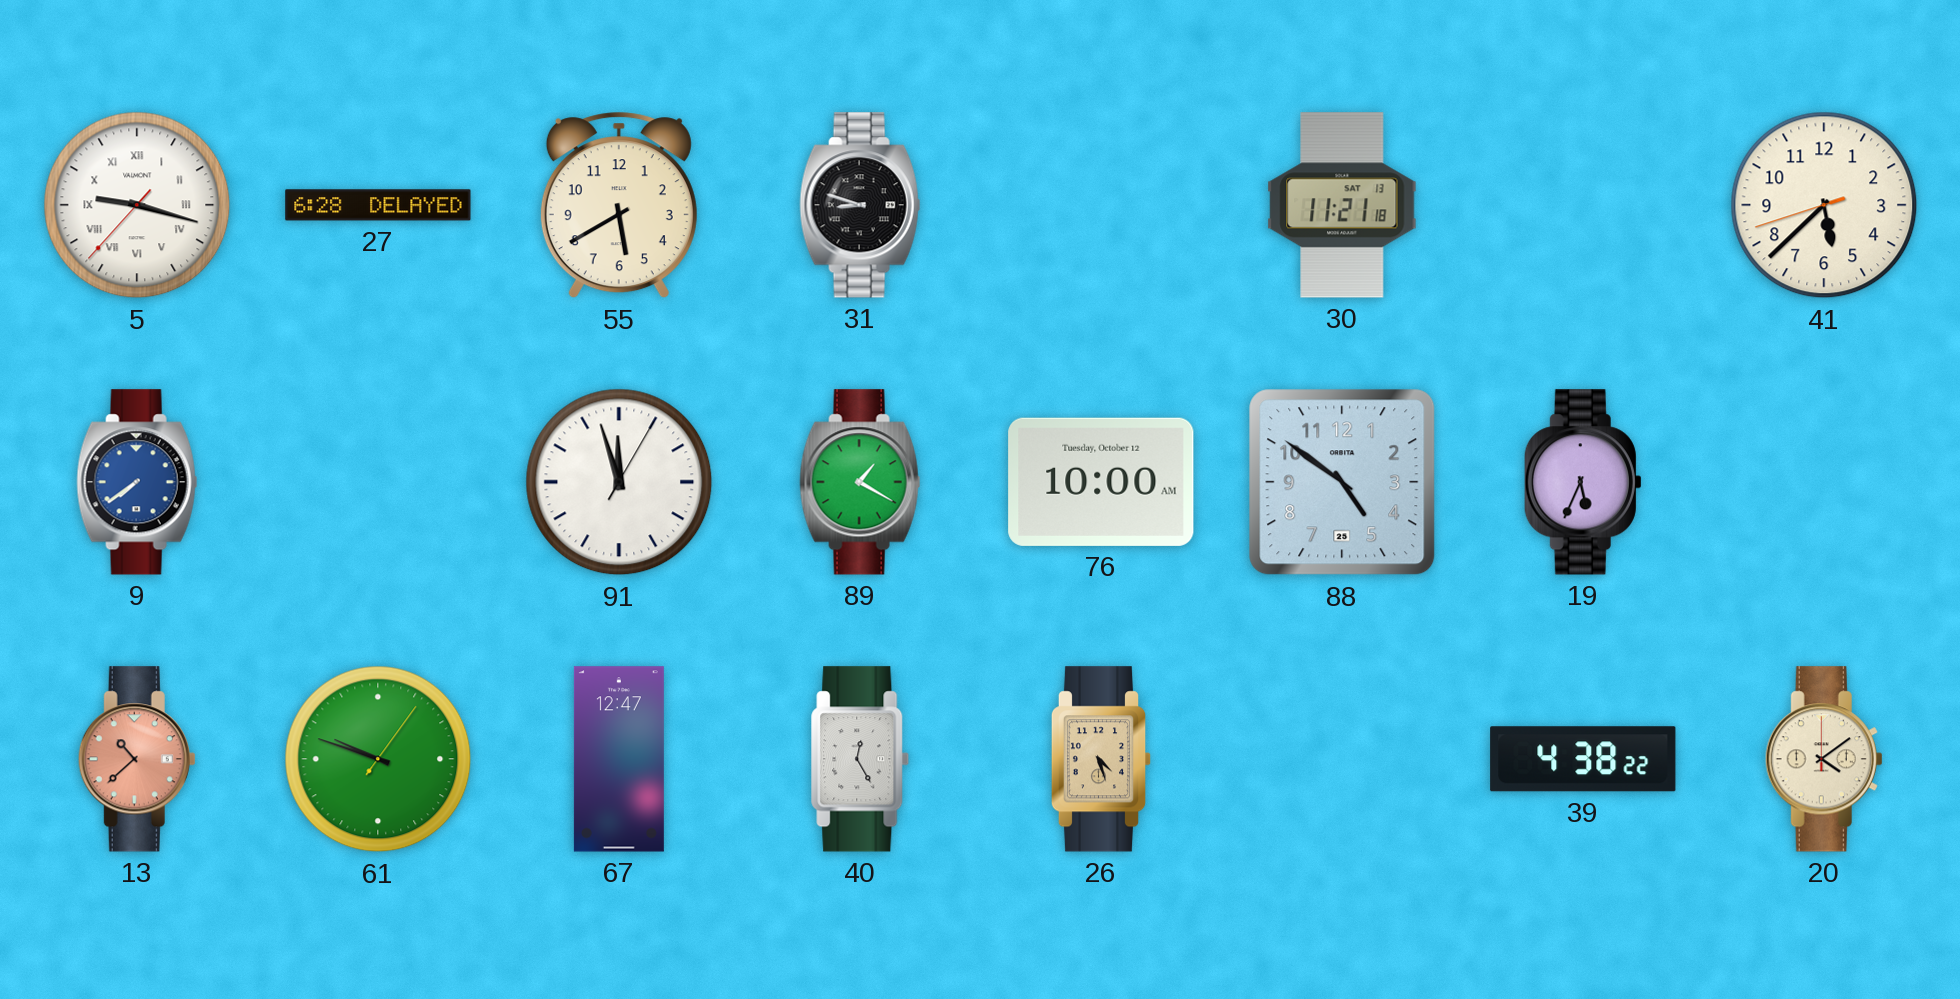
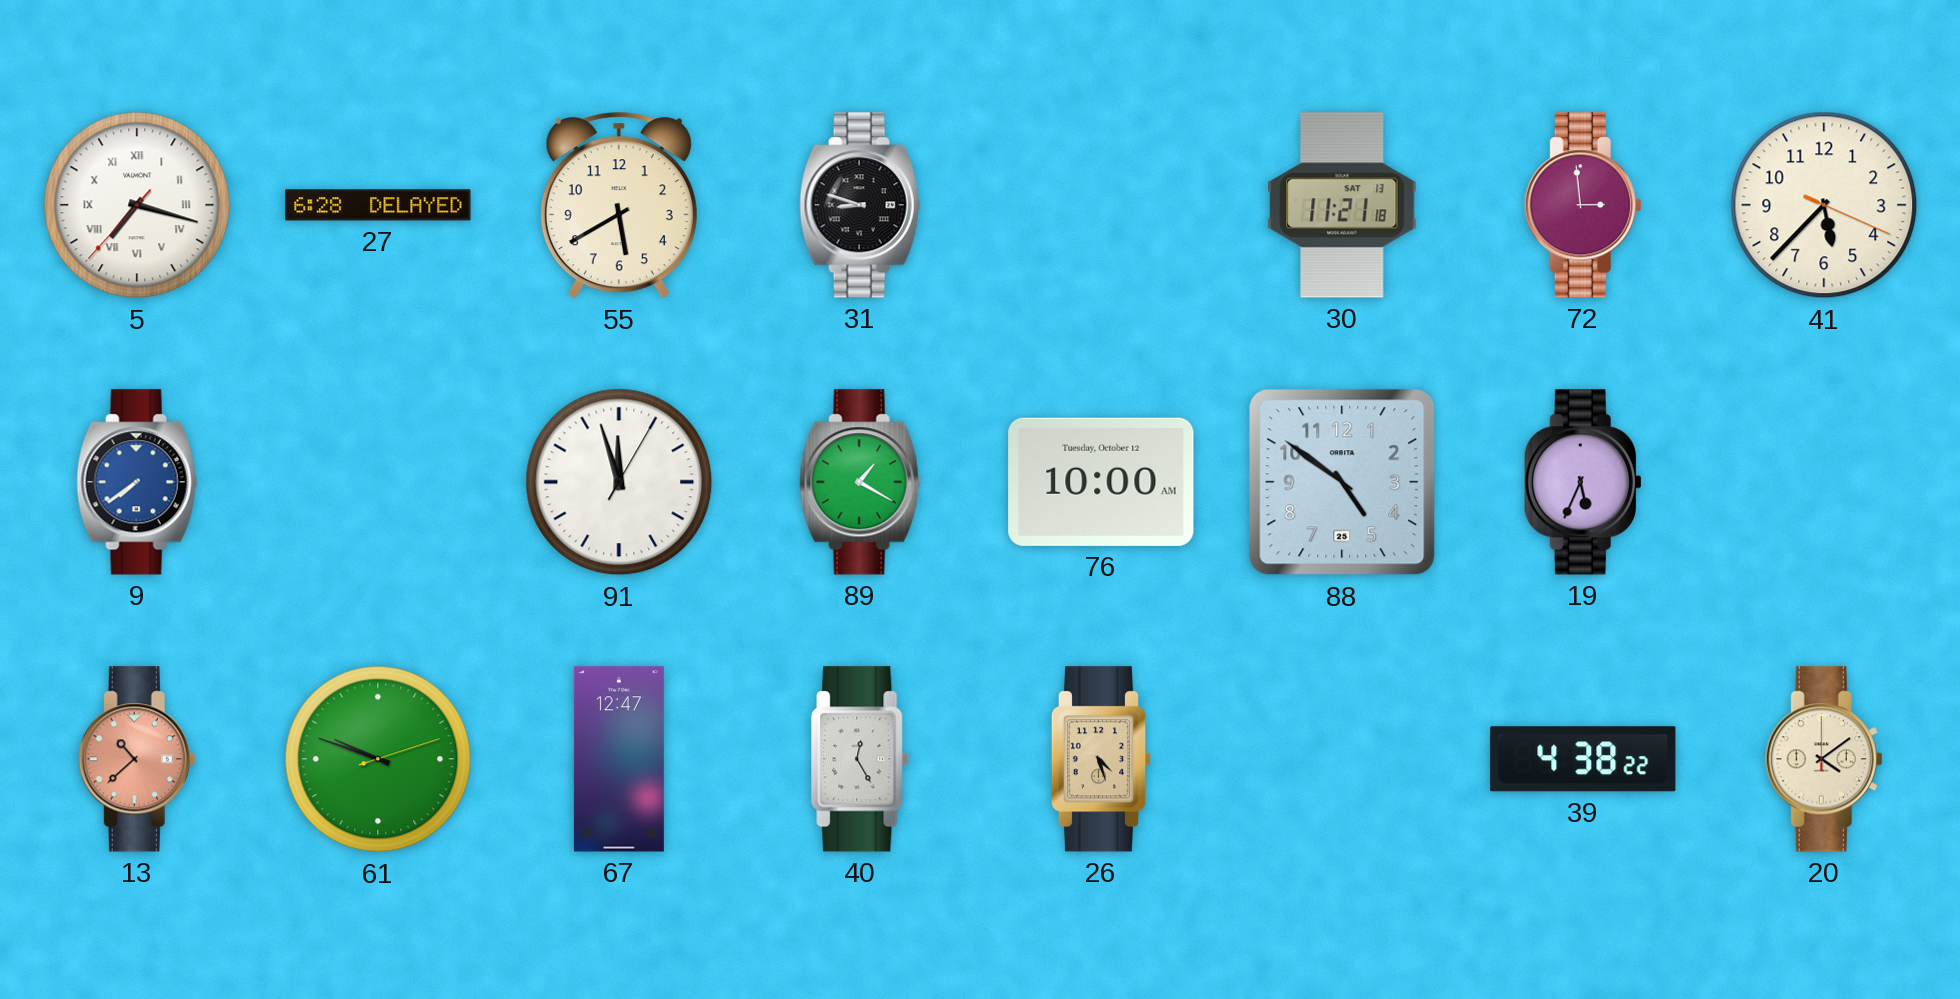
5: 9:17 -> 7:17
72: none -> 2:59
41: 5:37:42 -> 5:37:19
61: 9:48:06 -> 9:48:12
